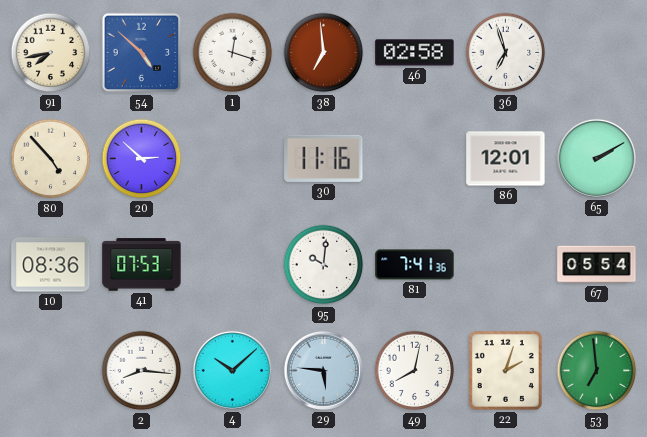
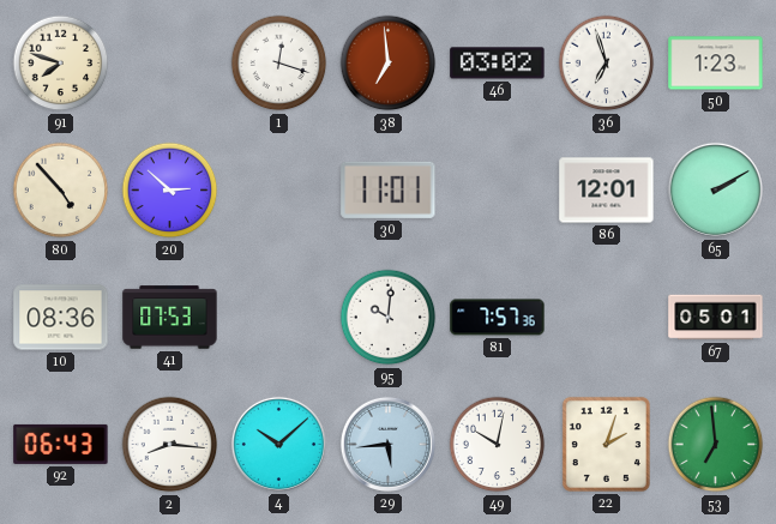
91: 7:43 -> 7:48
54: 4:52 -> none
46: 02:58 -> 03:02
50: none -> 1:23
30: 11:16 -> 11:01
81: 7:41 -> 7:57
67: 05:54 -> 05:01
92: none -> 06:43
29: 5:46 -> 5:44
49: 8:02 -> 10:02
